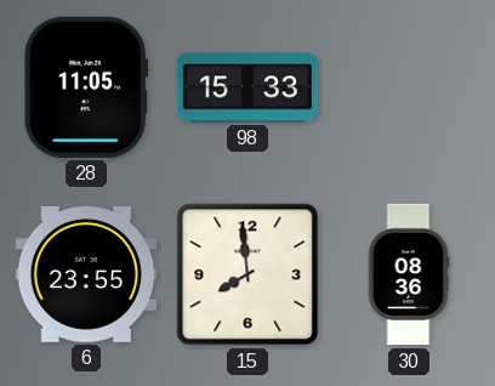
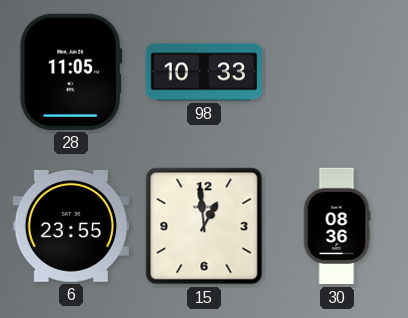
98: 15:33 -> 10:33
15: 7:59 -> 12:59
